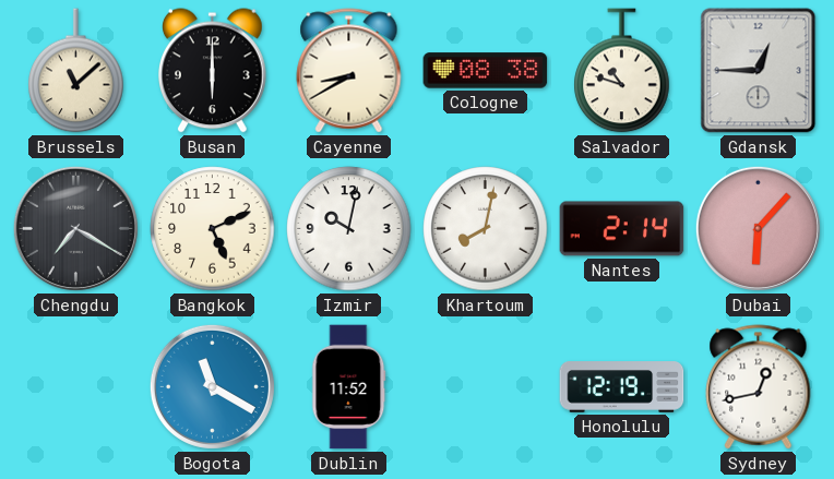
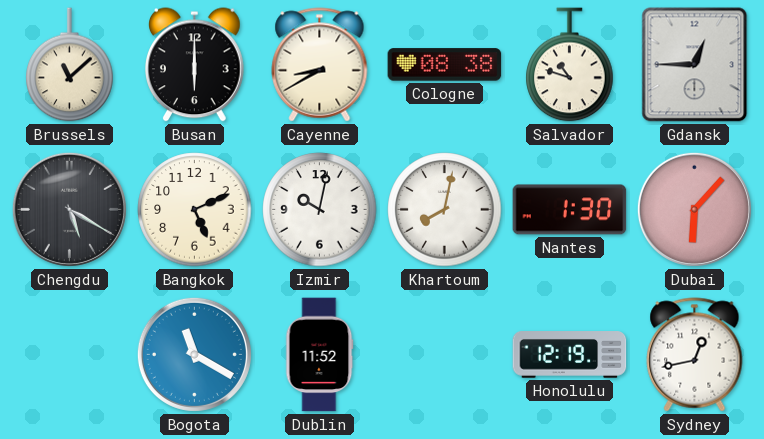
Chengdu: 7:20 -> 5:20
Nantes: 2:14 -> 1:30
